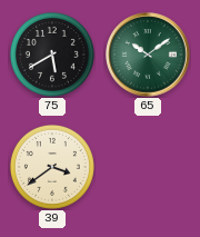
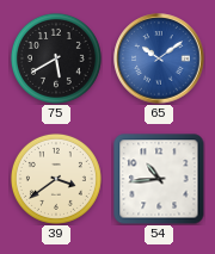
65 dial: green -> blue
54: none -> 10:44
